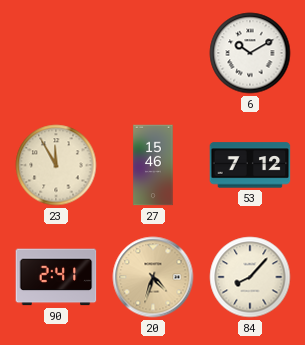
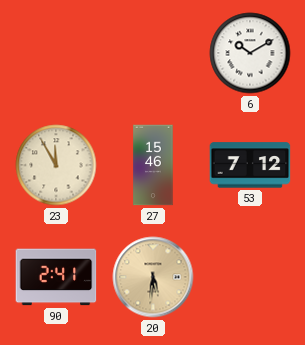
20: 4:33 -> 5:31
84: 8:07 -> none
